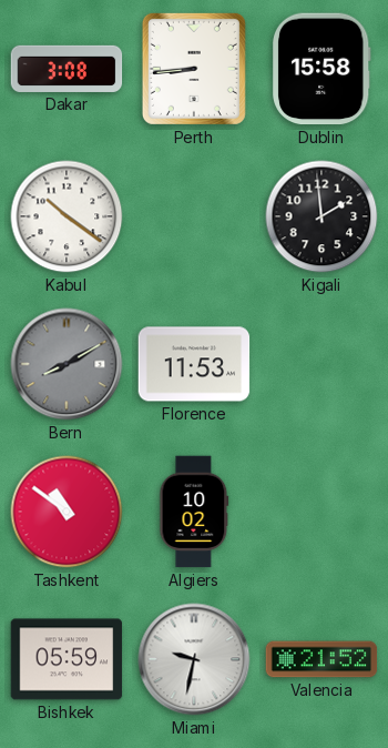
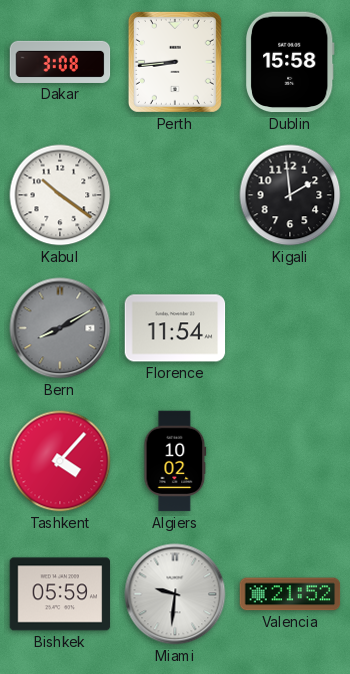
Florence: 11:53 -> 11:54
Tashkent: 10:51 -> 4:07
Miami: 9:32 -> 9:31
